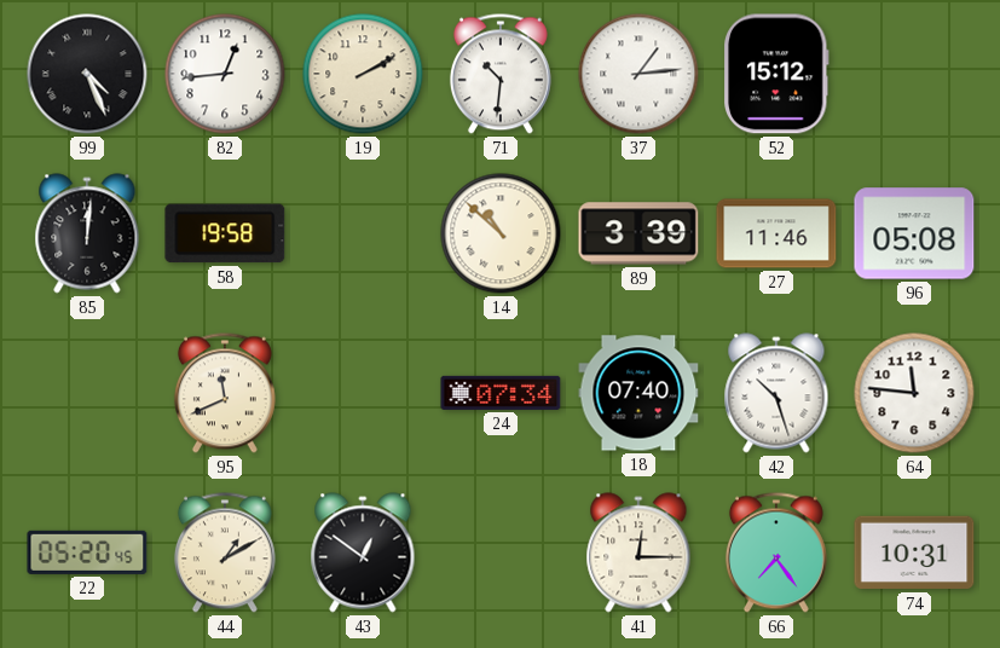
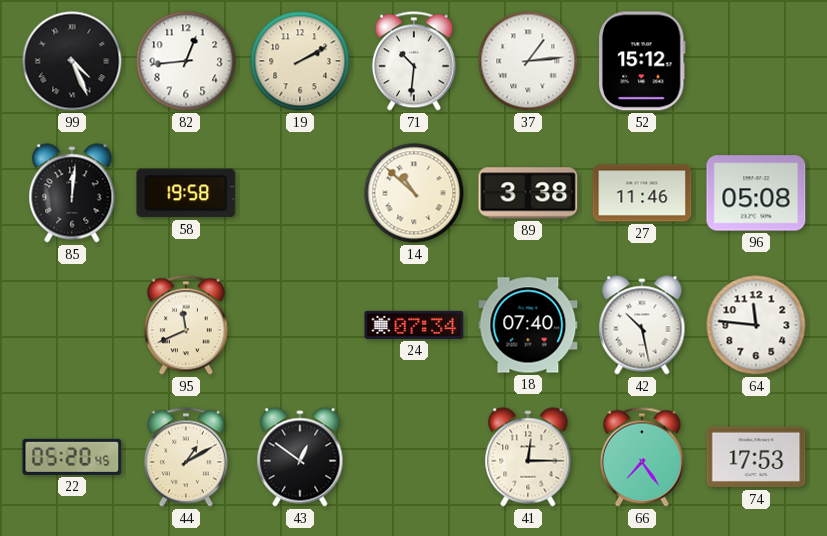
89: 3:39 -> 3:38
42: 10:27 -> 10:28
74: 10:31 -> 17:53
